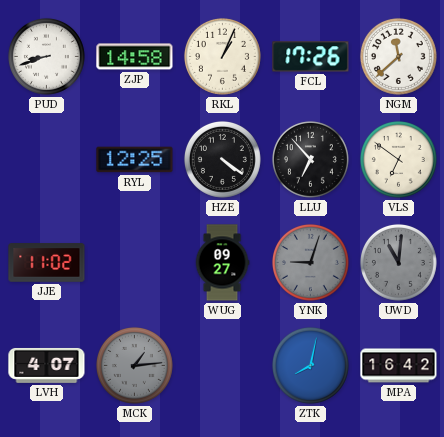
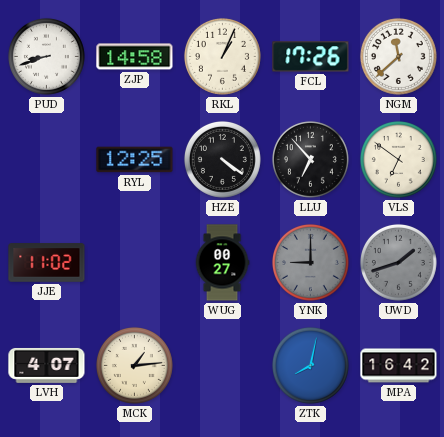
WUG: 09:27 -> 00:27
YNK: 9:03 -> 9:00
UWD: 11:01 -> 1:42
MCK dial: grey -> cream
